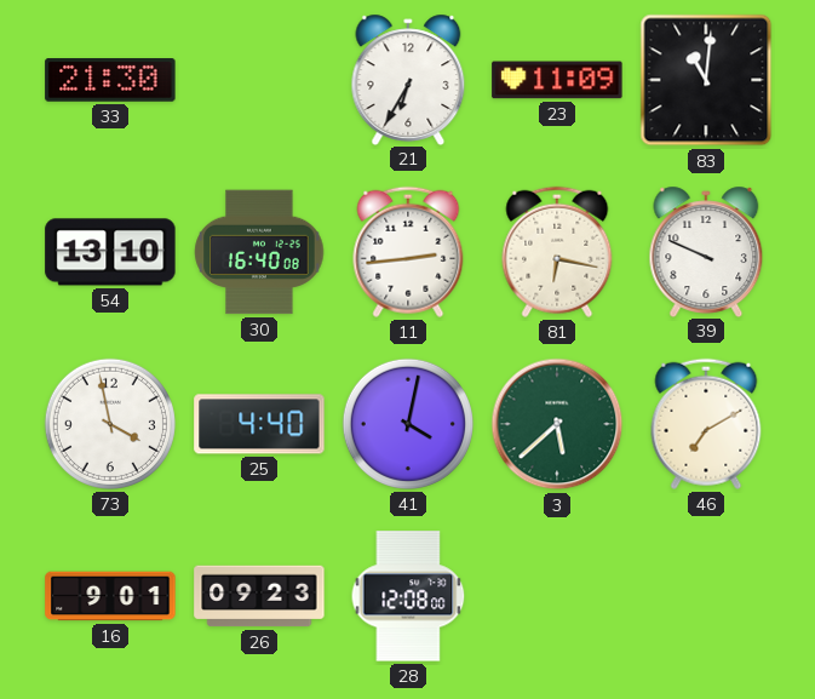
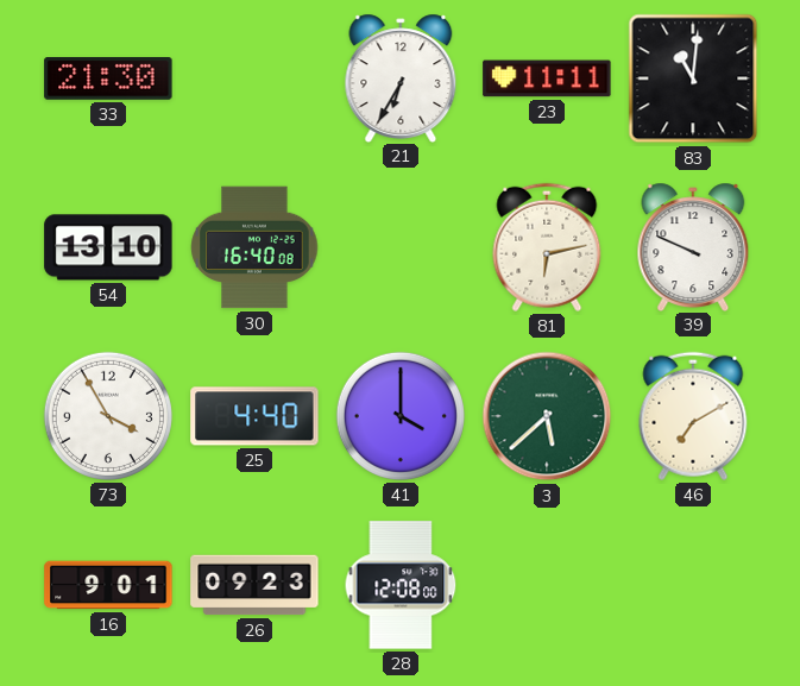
23: 11:09 -> 11:11
11: 2:44 -> none
81: 6:17 -> 6:13
73: 3:58 -> 3:55
41: 4:02 -> 4:00
